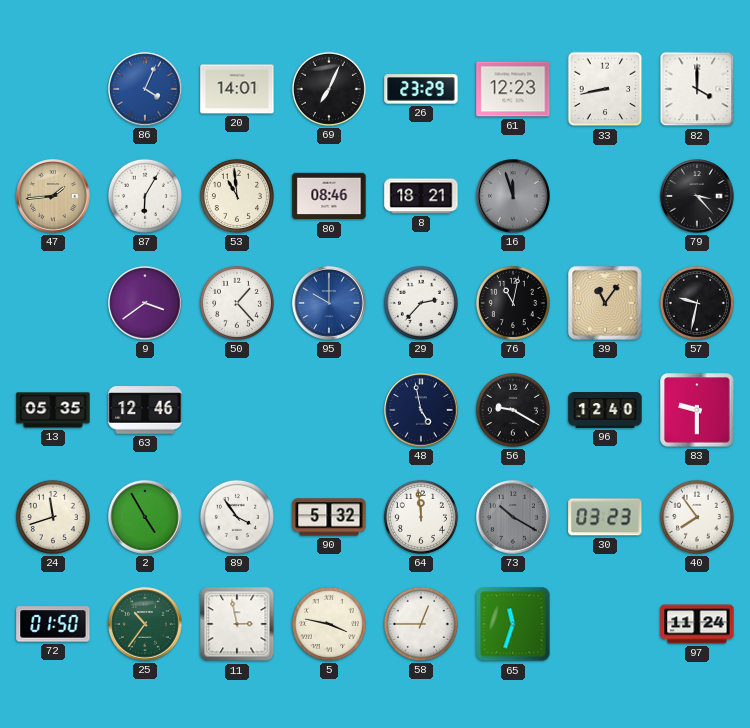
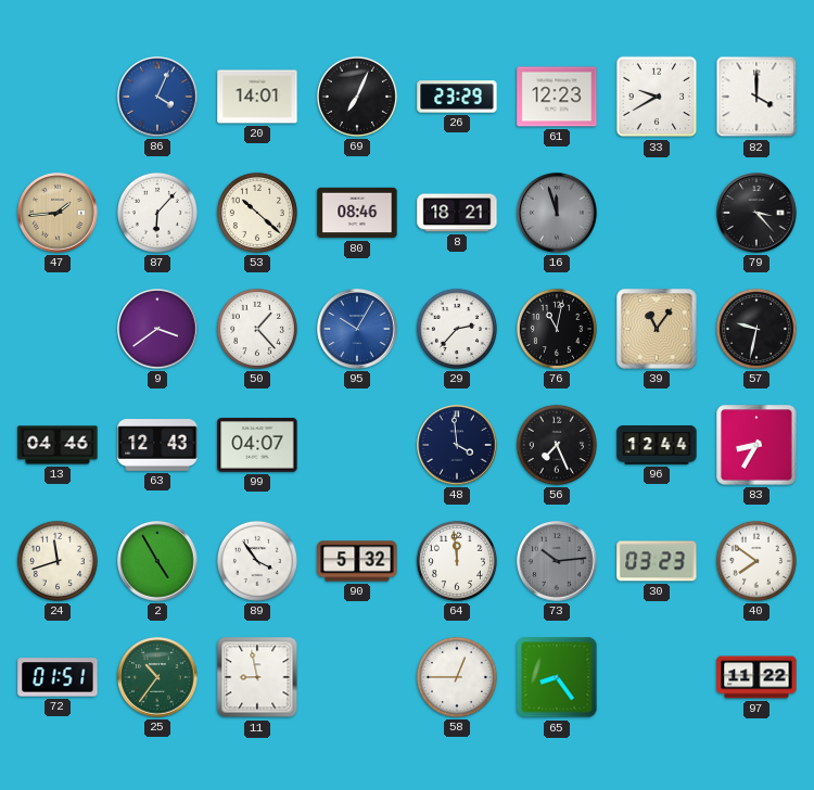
33: 8:43 -> 9:40
87: 6:05 -> 6:07
53: 10:59 -> 10:22
95: 10:00 -> 10:05
13: 05:35 -> 04:46
63: 12:46 -> 12:43
99: none -> 04:07
48: 4:58 -> 3:59
56: 9:20 -> 7:26
96: 12:40 -> 12:44
83: 9:30 -> 8:35
73: 10:20 -> 10:14
40: 7:54 -> 7:51
72: 01:50 -> 01:51
11: 2:58 -> 8:58
5: 3:47 -> none
65: 11:33 -> 8:24
97: 11:24 -> 11:22
